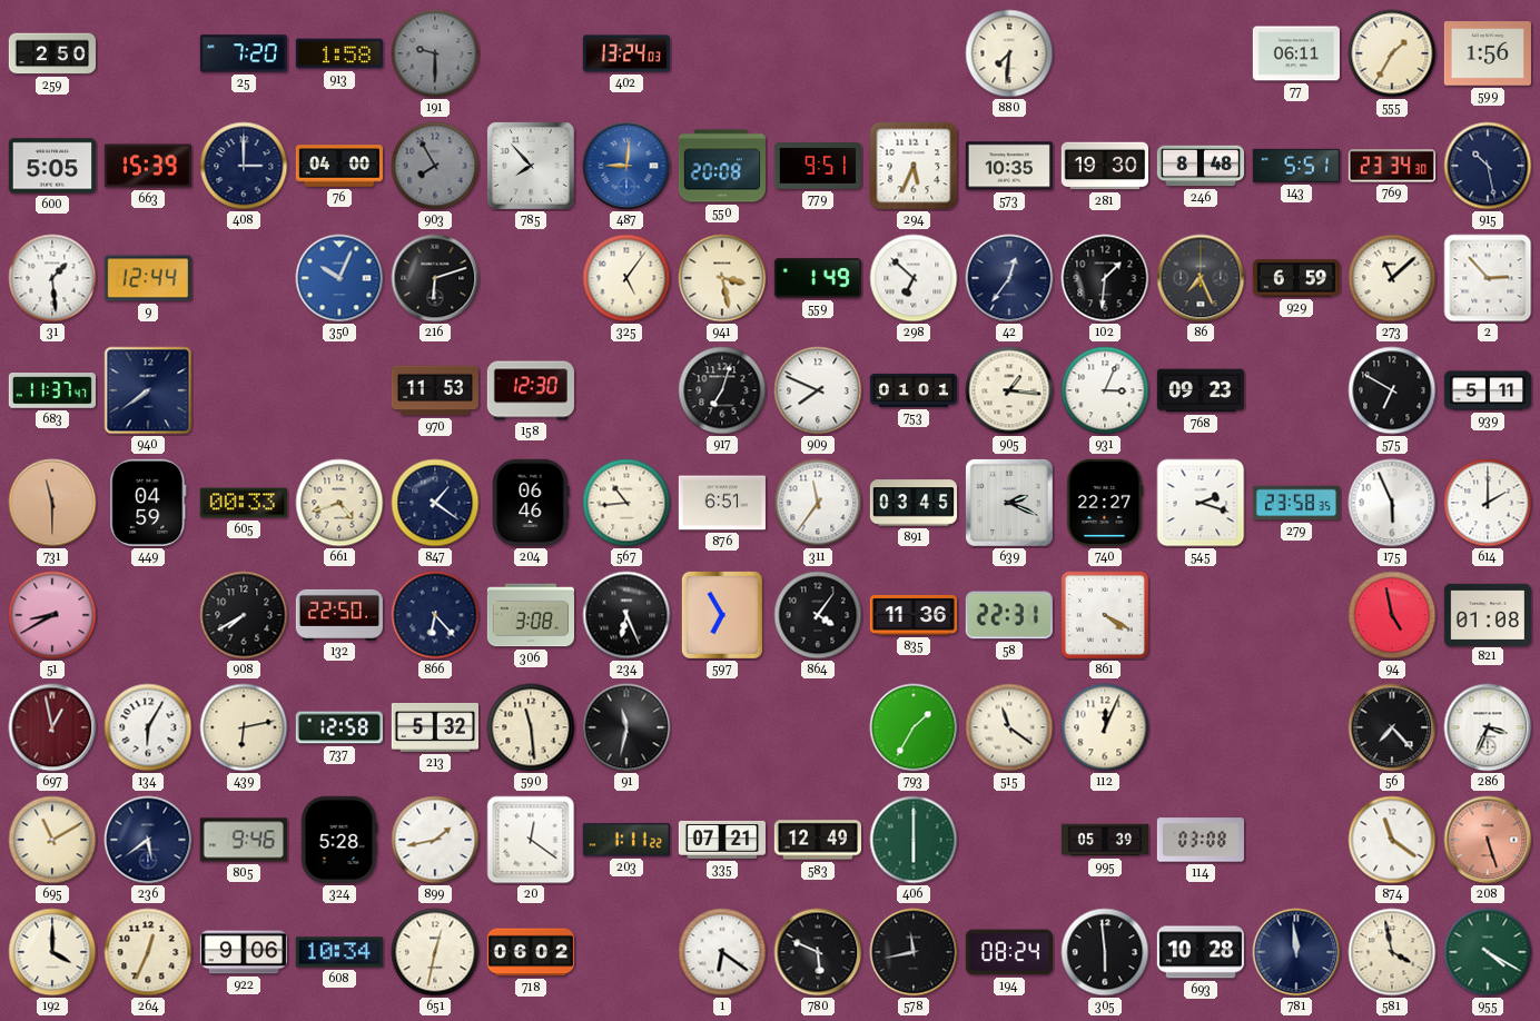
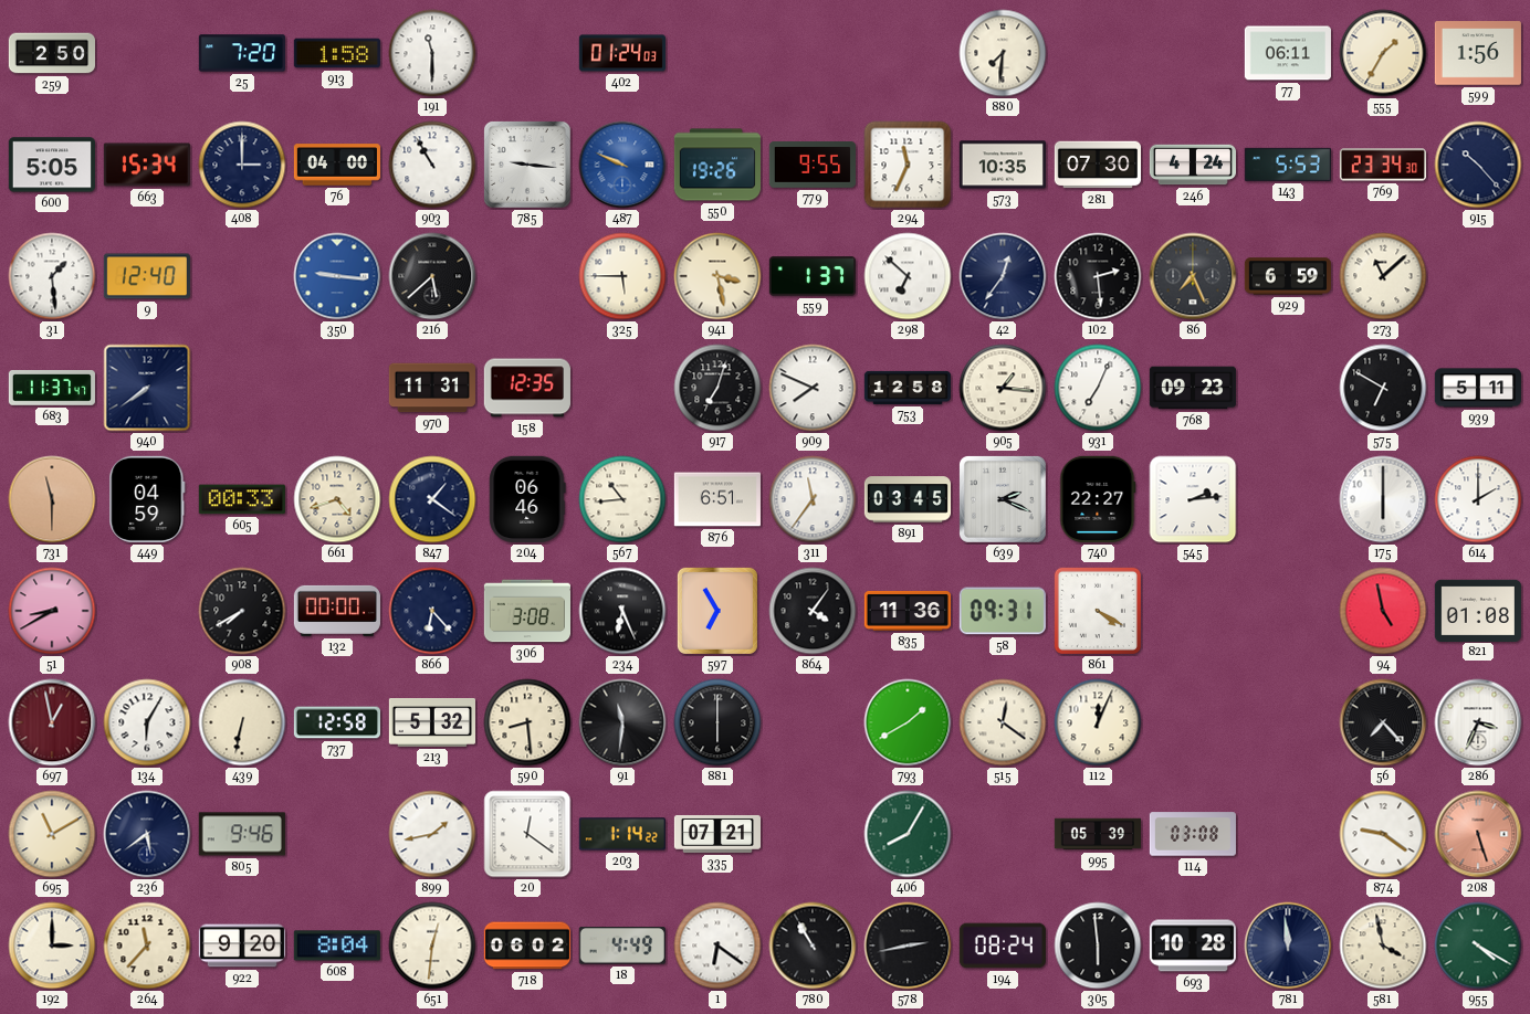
191: 9:30 -> 11:30
191 dial: grey -> white
402: 13:24 -> 01:24
663: 15:39 -> 15:34
903: 7:55 -> 10:55
903 dial: grey -> white
785: 7:53 -> 9:16
487: 9:01 -> 9:49
550: 20:08 -> 19:26
779: 9:51 -> 9:55
294: 5:34 -> 11:34
281: 19:30 -> 07:30
246: 8:48 -> 4:24
143: 5:51 -> 5:53
915: 10:28 -> 10:23
9: 12:44 -> 12:40
350: 10:04 -> 9:16
216: 6:12 -> 5:38
325: 5:06 -> 5:45
559: 1:49 -> 1:37
102: 1:31 -> 2:29
2: 2:53 -> none
970: 11:53 -> 11:31
158: 12:30 -> 12:35
753: 01:01 -> 12:58
931: 3:04 -> 7:04
545: 2:18 -> 2:14
279: 23:58 -> none
175: 5:56 -> 6:00
132: 22:50 -> 00:00
58: 22:31 -> 09:31
439: 6:13 -> 6:32
590: 11:29 -> 8:29
91: 11:32 -> 11:31
881: none -> 6:00
793: 1:35 -> 1:40
515: 11:21 -> 12:21
324: 5:28 -> none
203: 1:11 -> 1:14
583: 12:49 -> none
406: 6:00 -> 8:05
874: 11:21 -> 9:21
192: 4:00 -> 3:00
264: 12:34 -> 11:37
922: 9:06 -> 9:20
608: 10:34 -> 8:04
651: 12:32 -> 12:31
18: none -> 4:49
780: 5:49 -> 10:55
578: 11:43 -> 2:43
